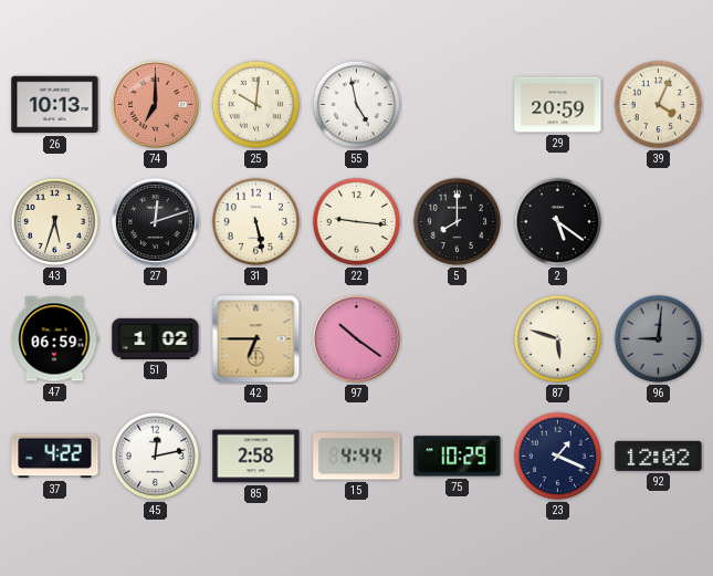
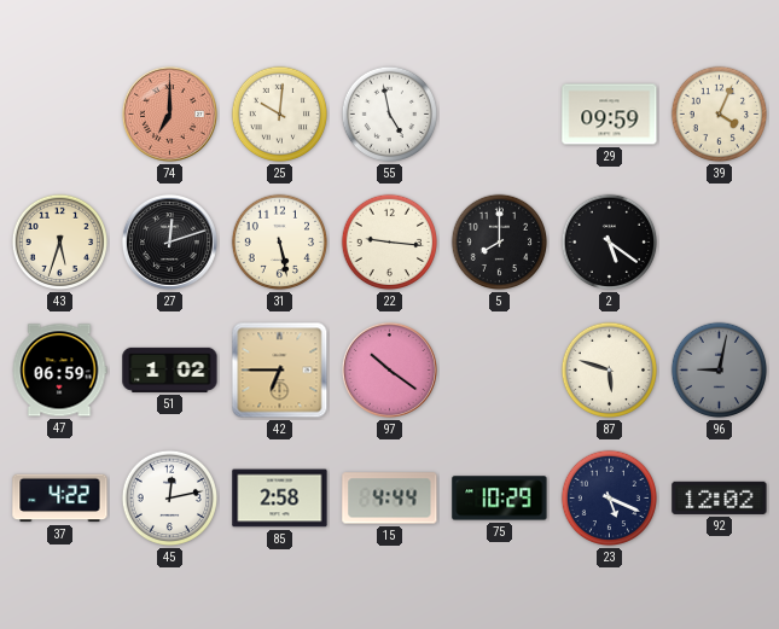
26: 10:13 -> none
29: 20:59 -> 09:59
96: 9:01 -> 9:02
23: 1:19 -> 5:19
